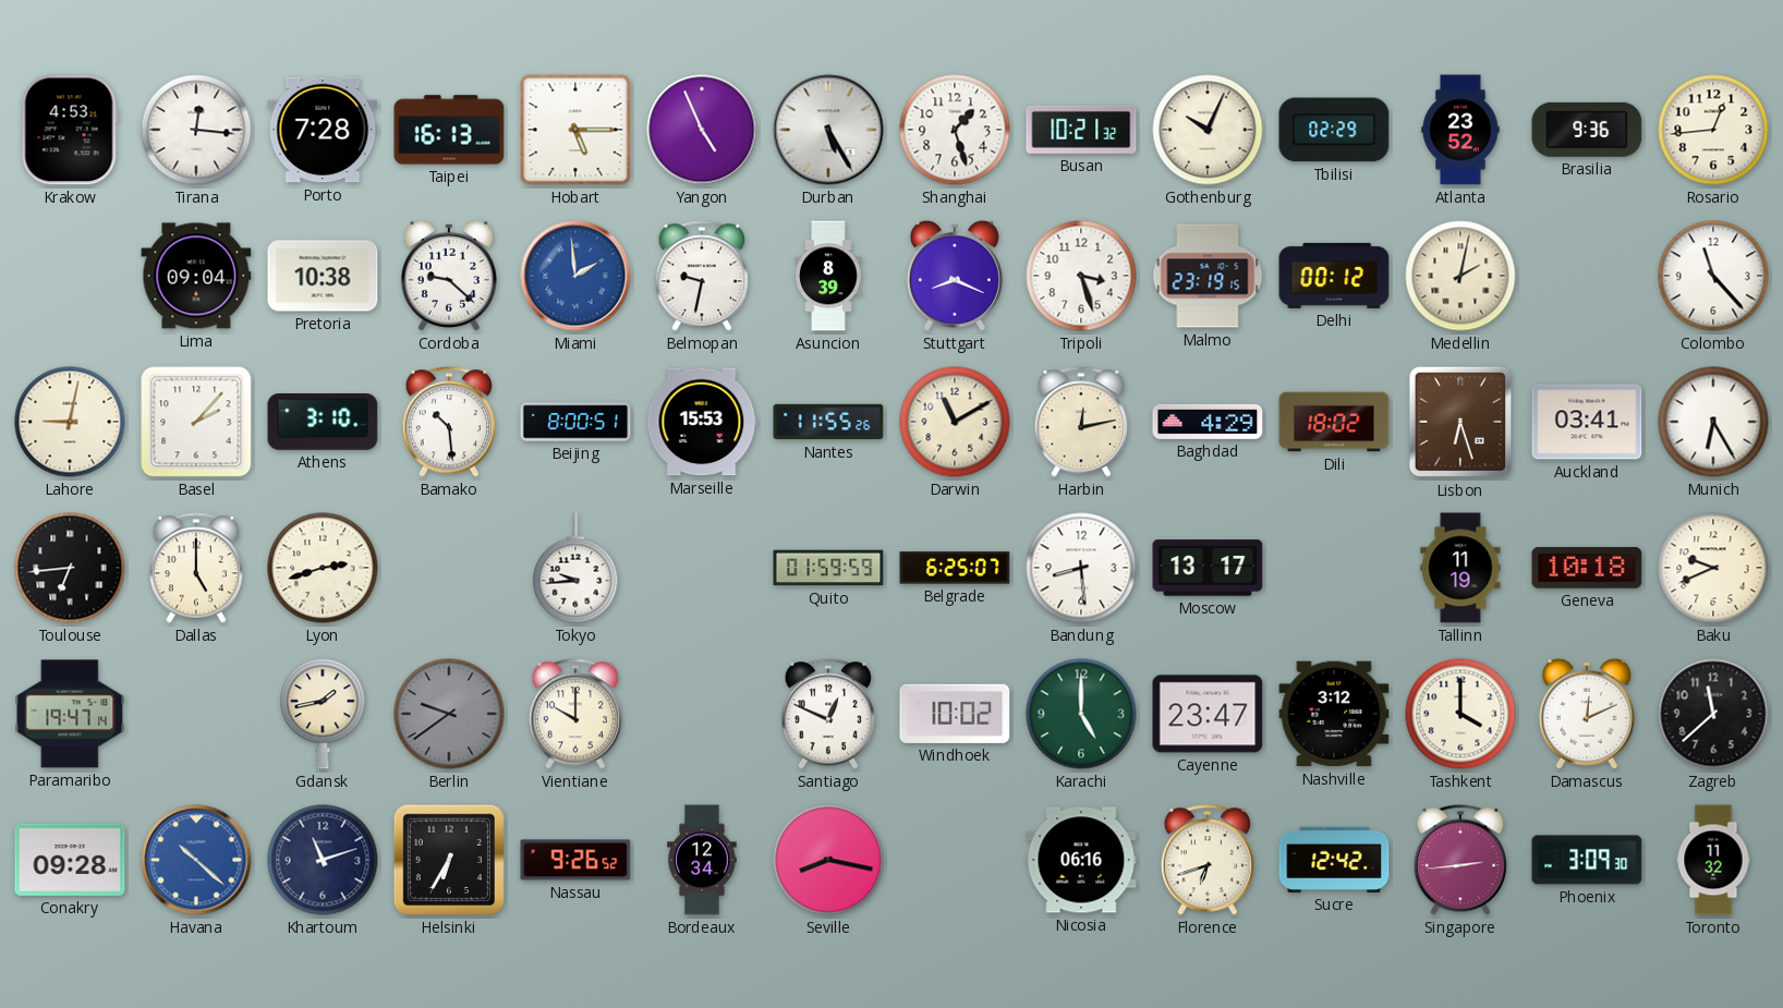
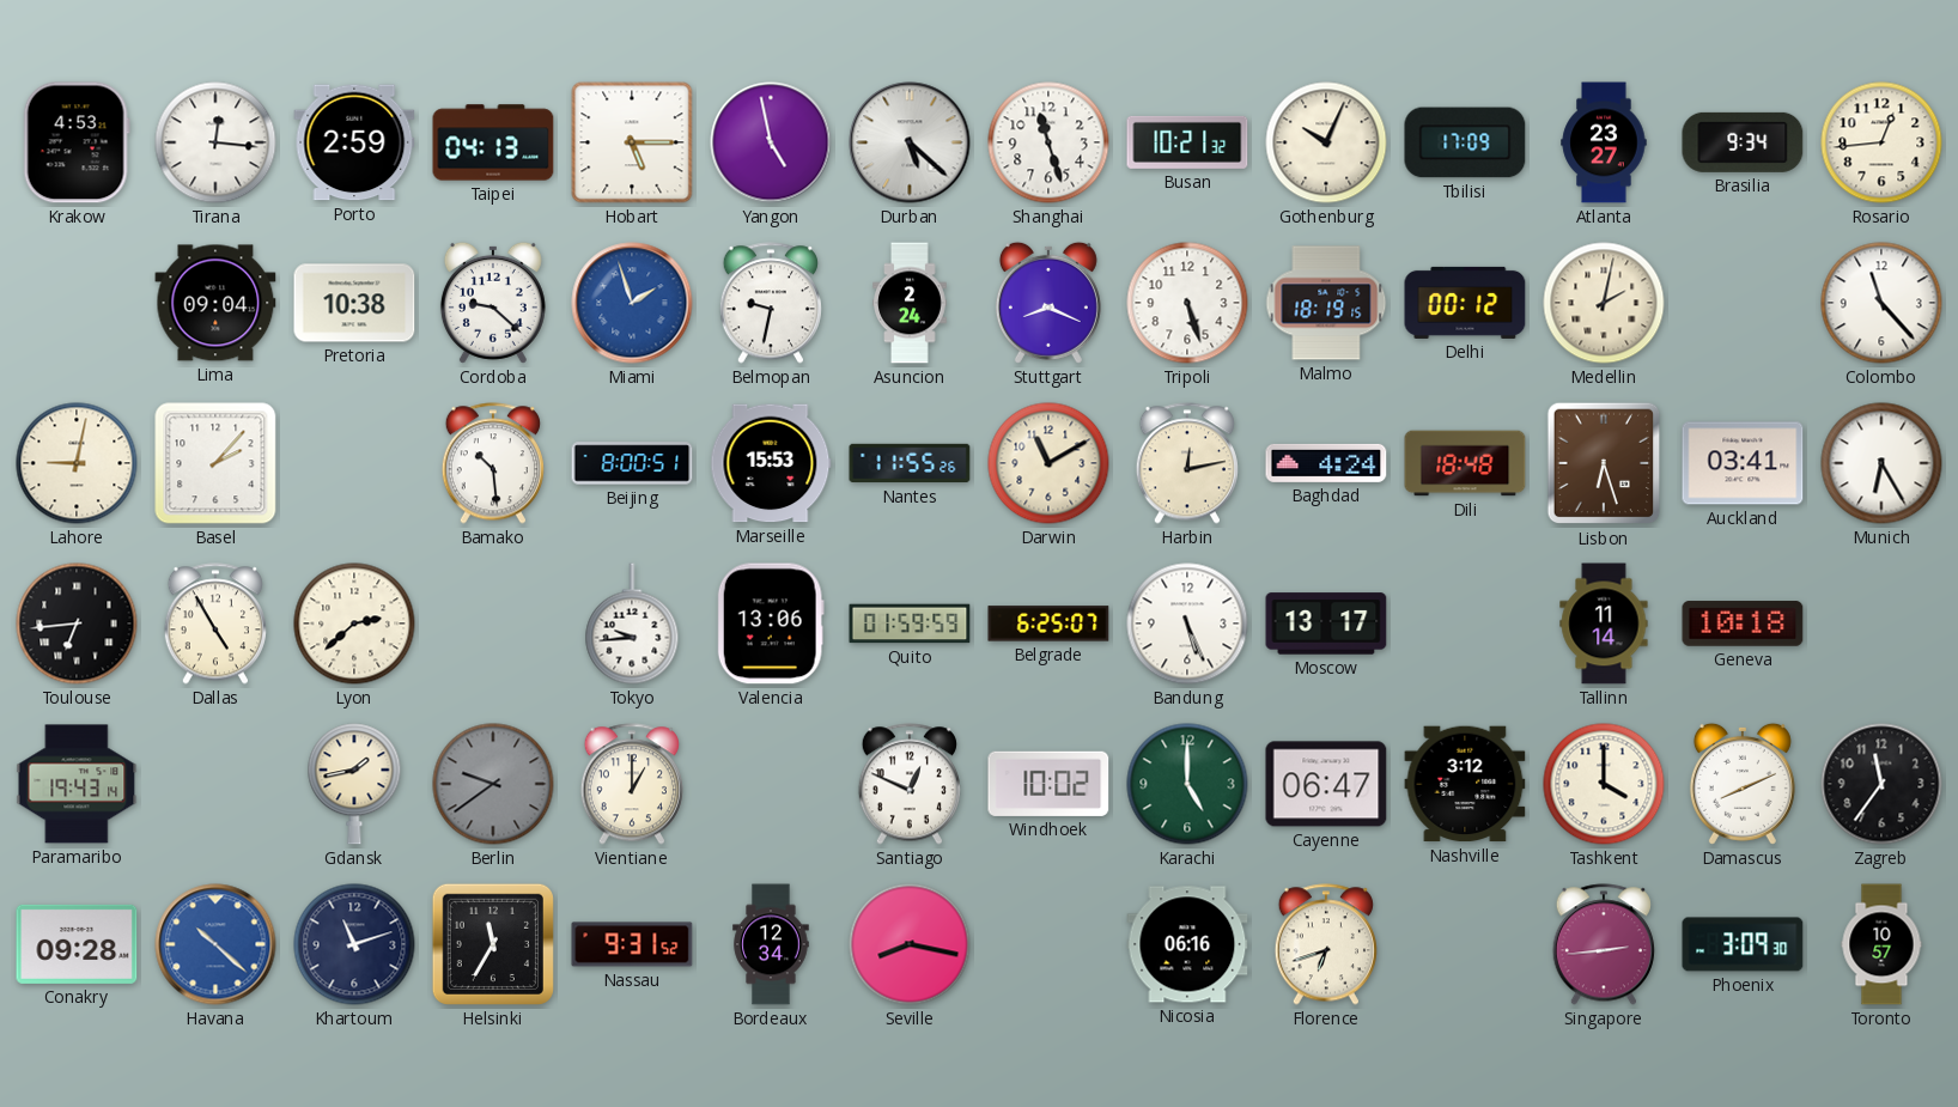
Porto: 7:28 -> 2:59
Taipei: 16:13 -> 04:13
Yangon: 4:56 -> 4:58
Durban: 5:25 -> 5:22
Shanghai: 1:27 -> 11:27
Tbilisi: 02:29 -> 17:09
Atlanta: 23:52 -> 23:27
Brasilia: 9:36 -> 9:34
Miami: 1:59 -> 1:57
Asuncion: 8:39 -> 2:24
Tripoli: 3:27 -> 5:27
Malmo: 23:19 -> 18:19
Athens: 3:10 -> none
Baghdad: 4:29 -> 4:24
Dili: 18:02 -> 18:48
Dallas: 5:00 -> 4:55
Lyon: 2:42 -> 2:38
Valencia: none -> 13:06
Bandung: 8:29 -> 5:26
Tallinn: 11:19 -> 11:14
Baku: 9:41 -> none
Paramaribo: 19:47 -> 19:43
Vientiane: 10:00 -> 1:00
Cayenne: 23:47 -> 06:47
Damascus: 12:11 -> 8:11
Zagreb: 11:38 -> 11:36
Helsinki: 6:35 -> 11:35
Nassau: 9:26 -> 9:31
Sucre: 12:42 -> none
Toronto: 11:32 -> 10:57
